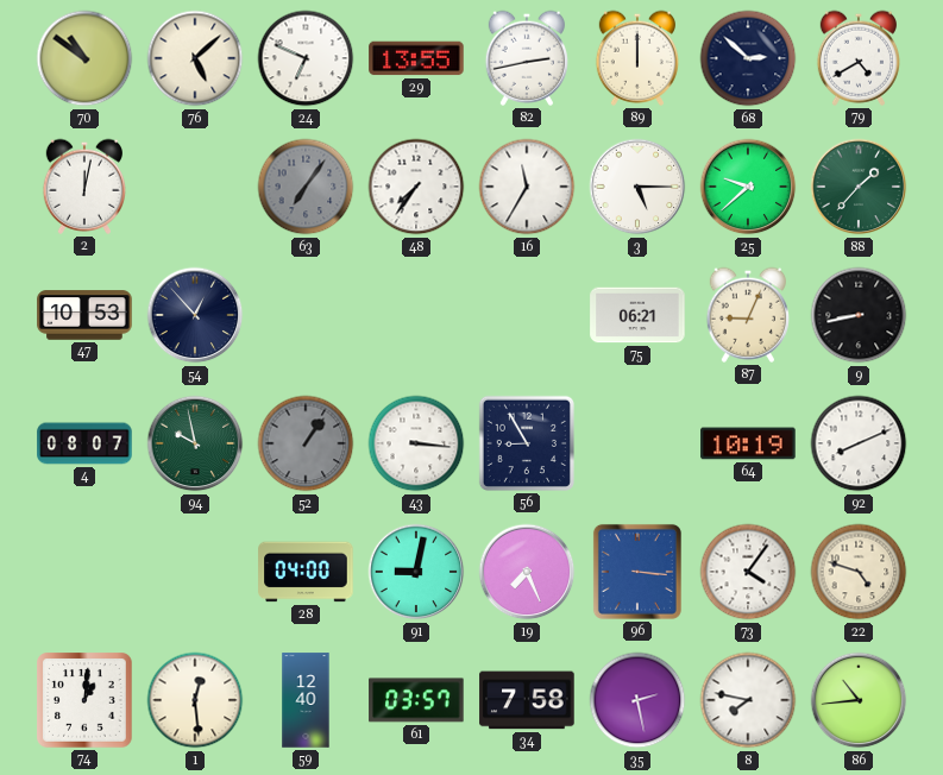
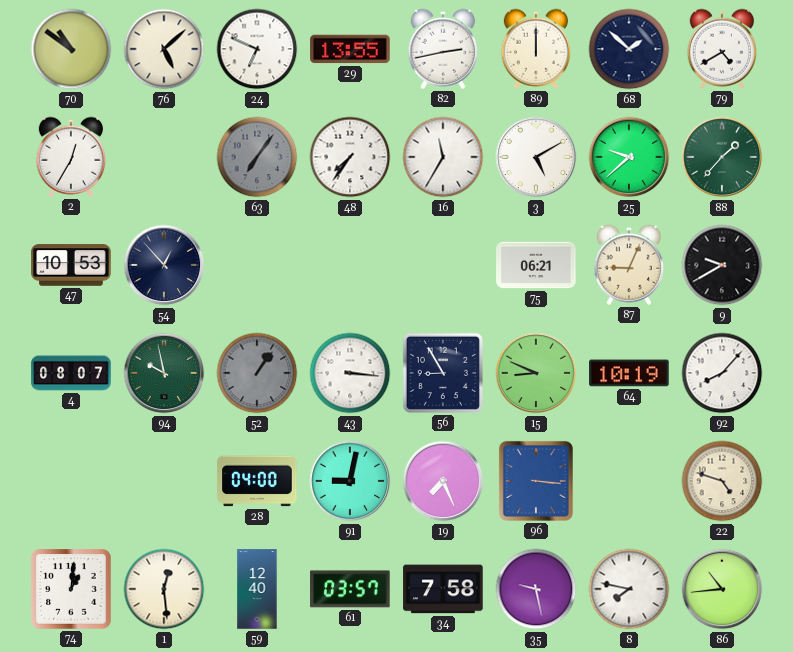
68: 2:52 -> 1:52
2: 12:02 -> 12:35
3: 5:15 -> 5:10
9: 8:43 -> 9:40
15: none -> 8:49
92: 8:11 -> 8:07
73: 4:06 -> none
35: 2:28 -> 9:28
